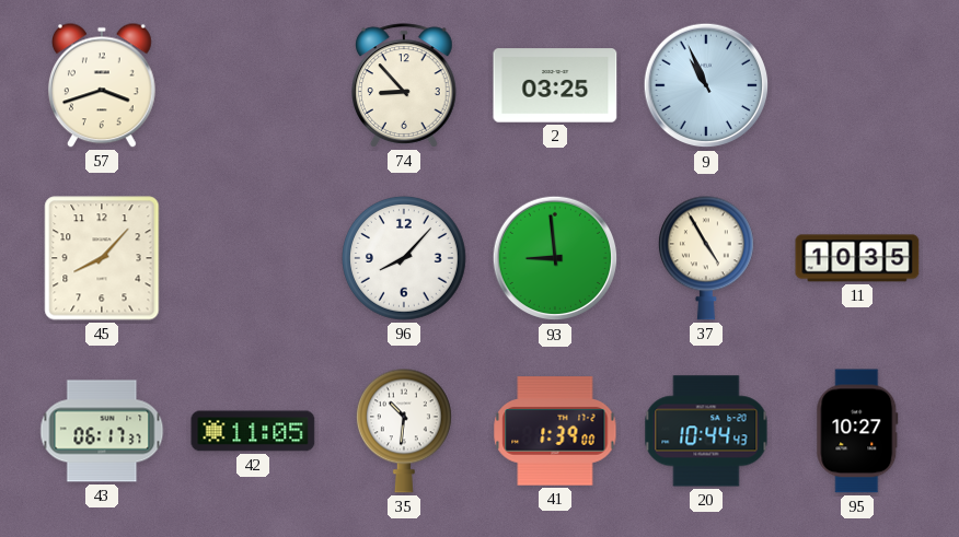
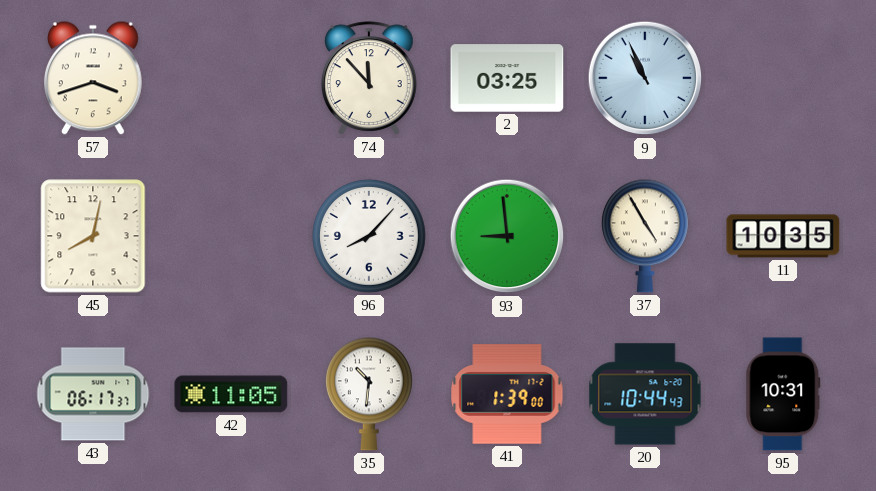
74: 8:53 -> 11:53
45: 8:07 -> 8:02
95: 10:27 -> 10:31
